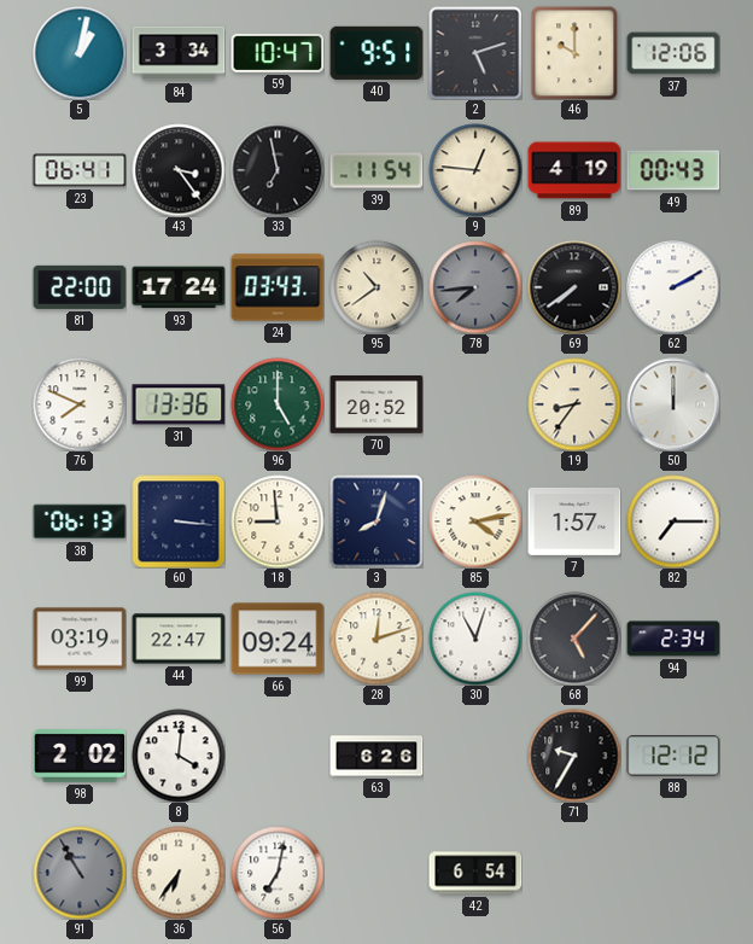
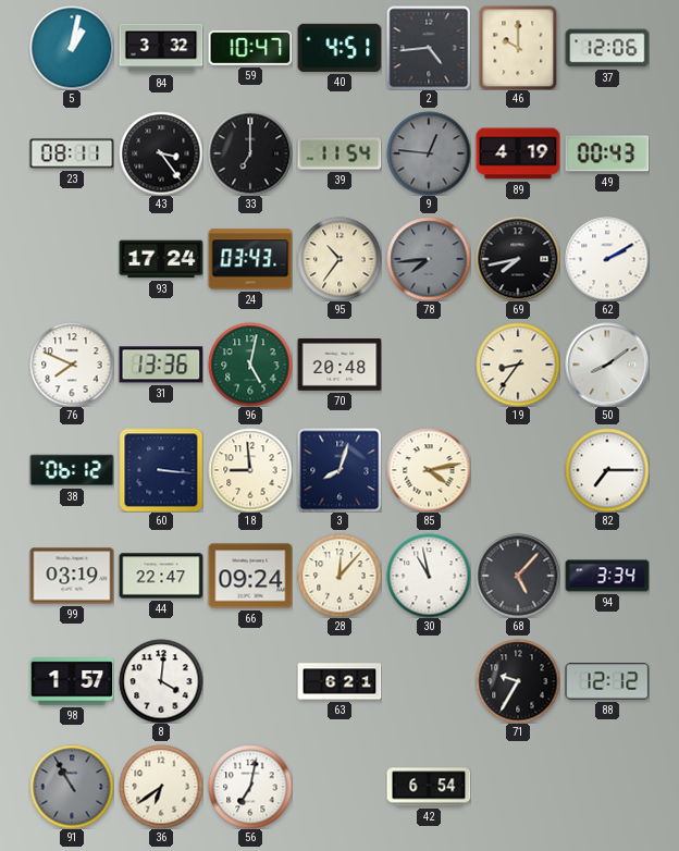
84: 3:34 -> 3:32
40: 9:51 -> 4:51
2: 5:12 -> 4:44
23: 06:41 -> 08:11
33: 6:58 -> 7:00
9 dial: cream -> grey
81: 22:00 -> none
95: 10:39 -> 10:36
69: 7:39 -> 7:43
96: 5:00 -> 5:02
70: 20:52 -> 20:48
50: 12:00 -> 8:09
38: 06:13 -> 06:12
7: 1:57 -> none
28: 12:12 -> 12:07
30: 11:03 -> 10:58
94: 2:34 -> 3:34
98: 2:02 -> 1:57
63: 6:26 -> 6:21
36: 6:36 -> 6:39
